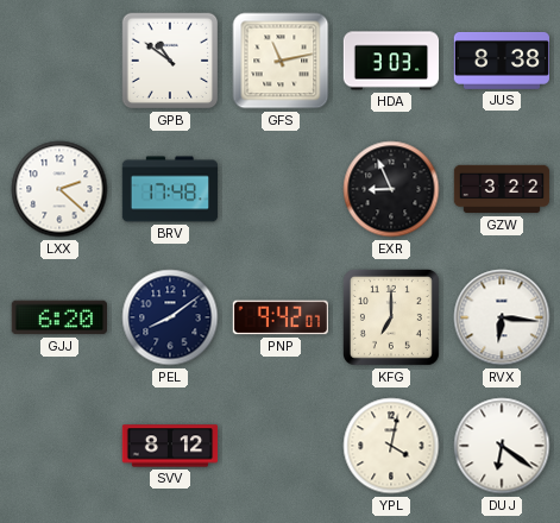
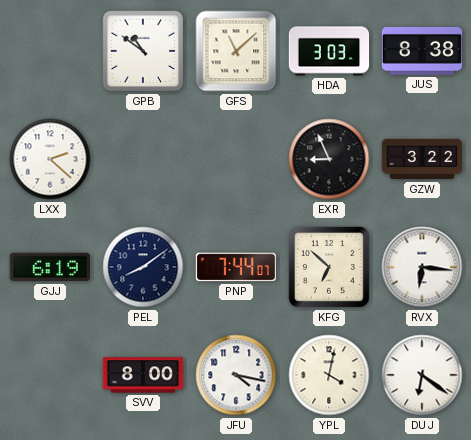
GFS: 11:13 -> 11:08
BRV: 17:48 -> none
GJJ: 6:20 -> 6:19
PNP: 9:42 -> 7:44
KFG: 7:00 -> 6:52
SVV: 8:12 -> 8:00
JFU: none -> 4:17
